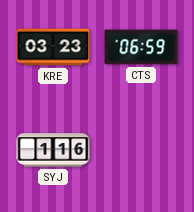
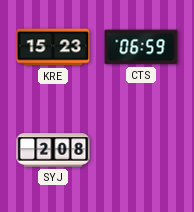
KRE: 03:23 -> 15:23
SYJ: 1:16 -> 2:08
